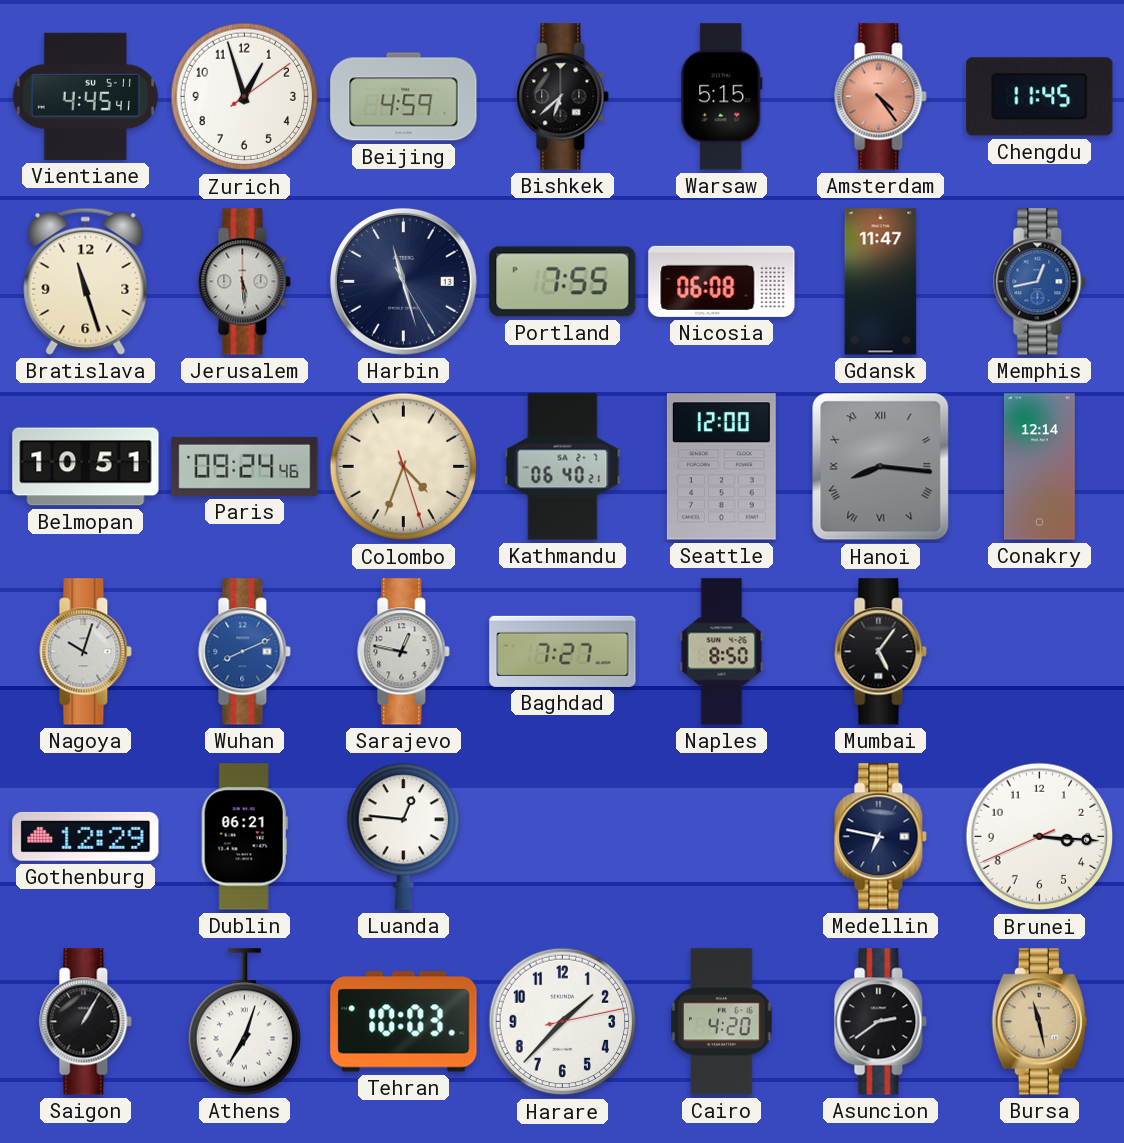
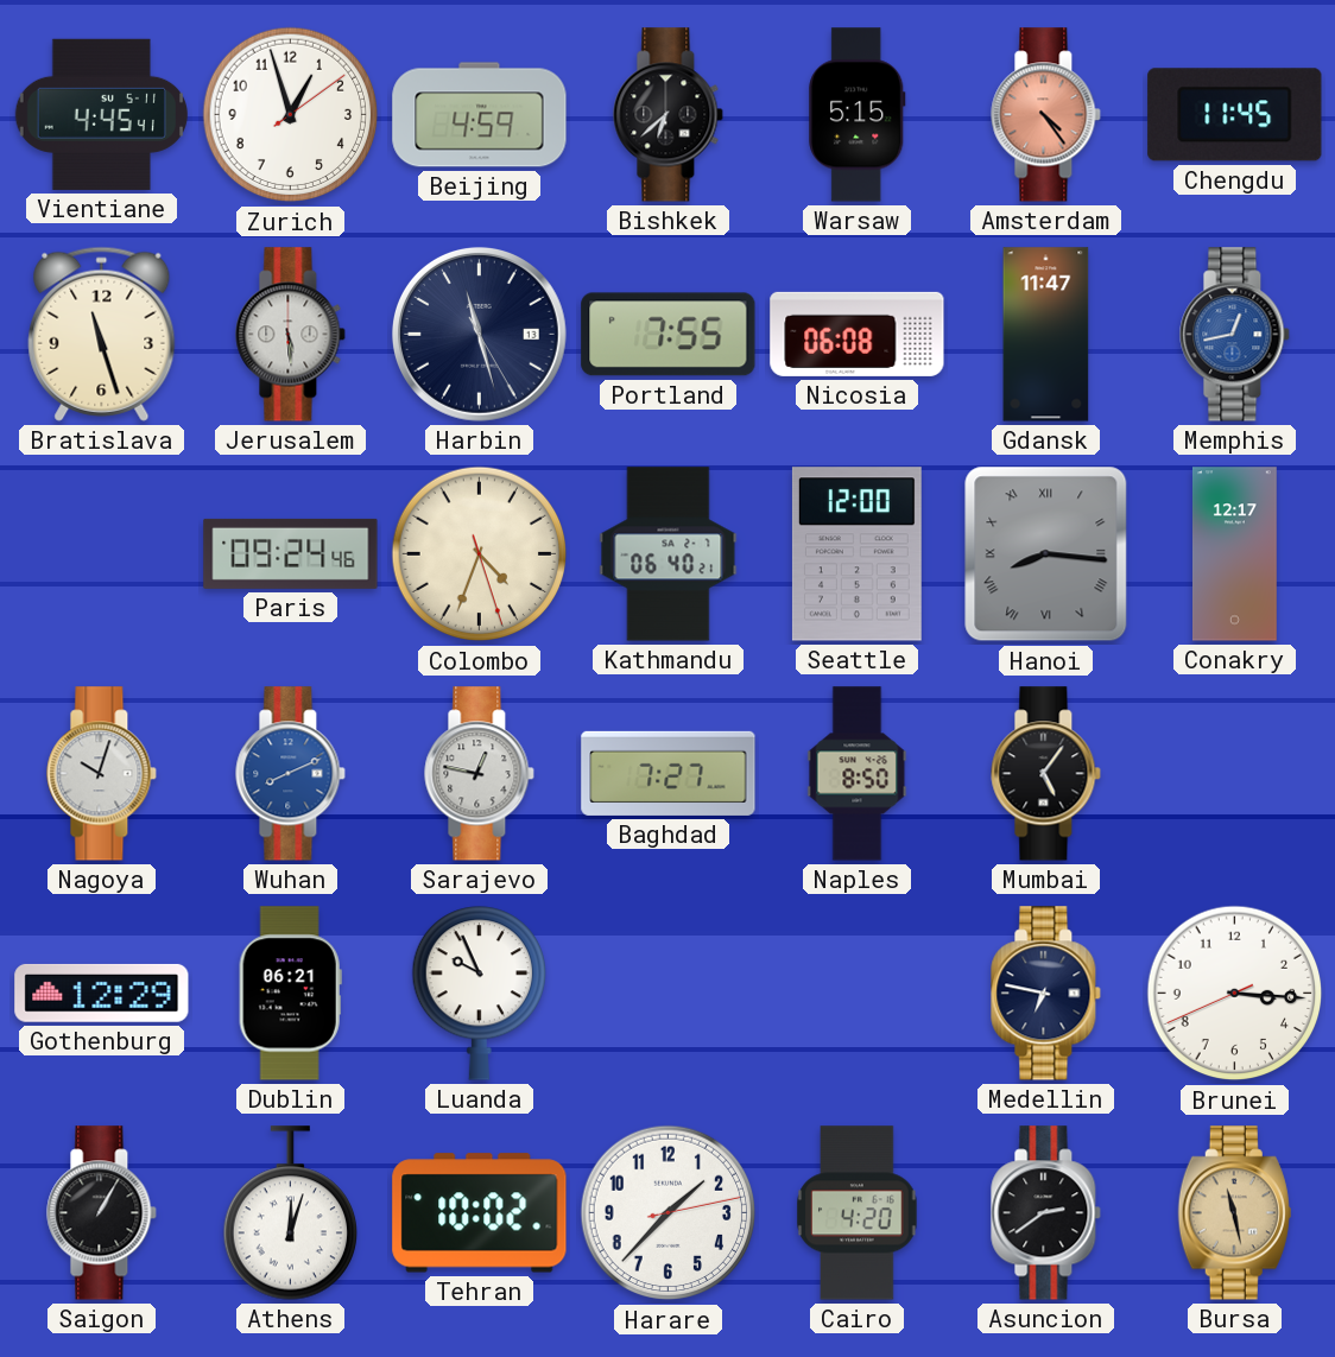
Belmopan: 10:51 -> none
Conakry: 12:14 -> 12:17
Luanda: 12:46 -> 9:56
Athens: 7:03 -> 12:03
Tehran: 10:03 -> 10:02
